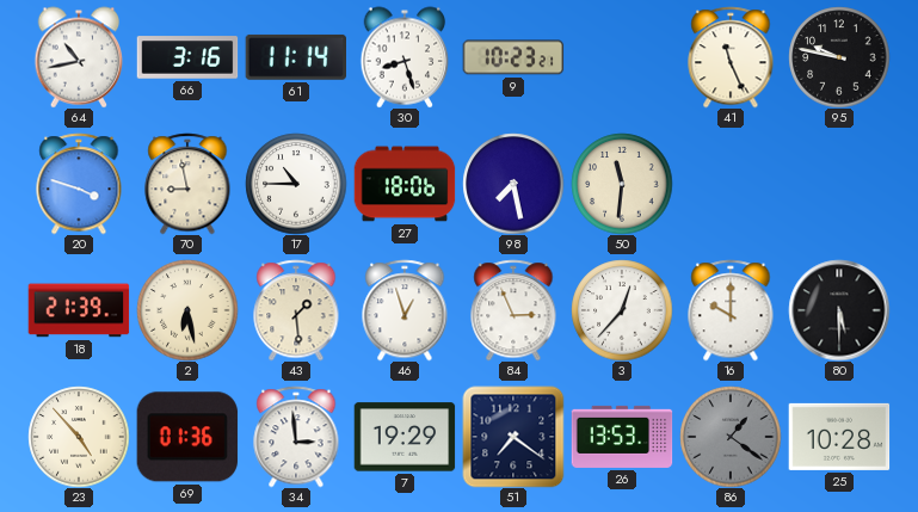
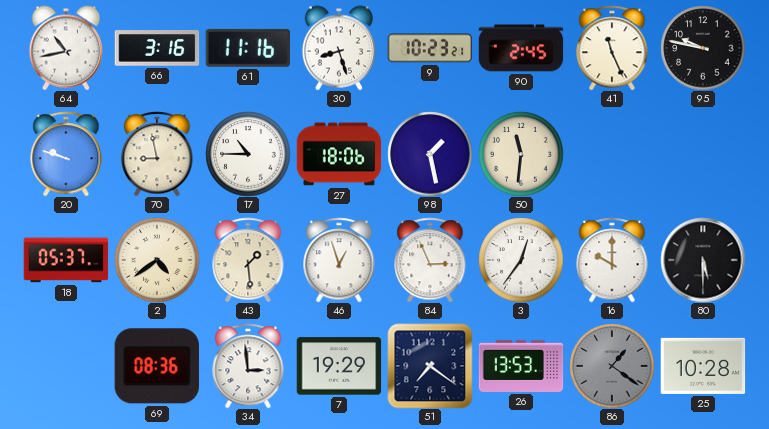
61: 11:14 -> 11:16
90: none -> 2:45
20: 3:48 -> 9:48
98: 7:28 -> 1:28
18: 21:39 -> 05:37
2: 6:28 -> 4:39
3: 12:37 -> 12:36
23: 4:53 -> none
69: 01:36 -> 08:36
